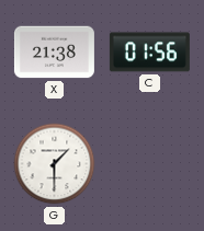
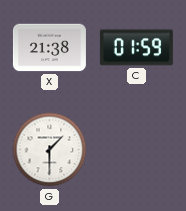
C: 01:56 -> 01:59
